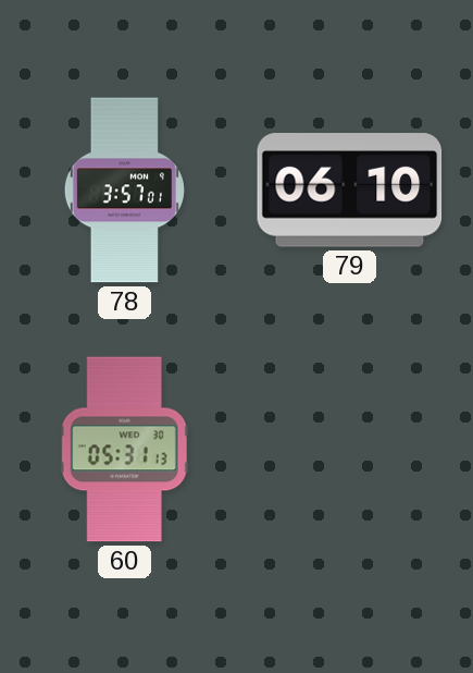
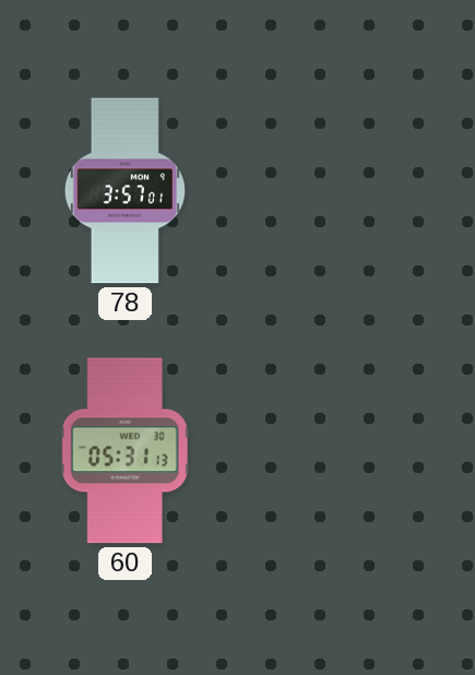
79: 06:10 -> none
